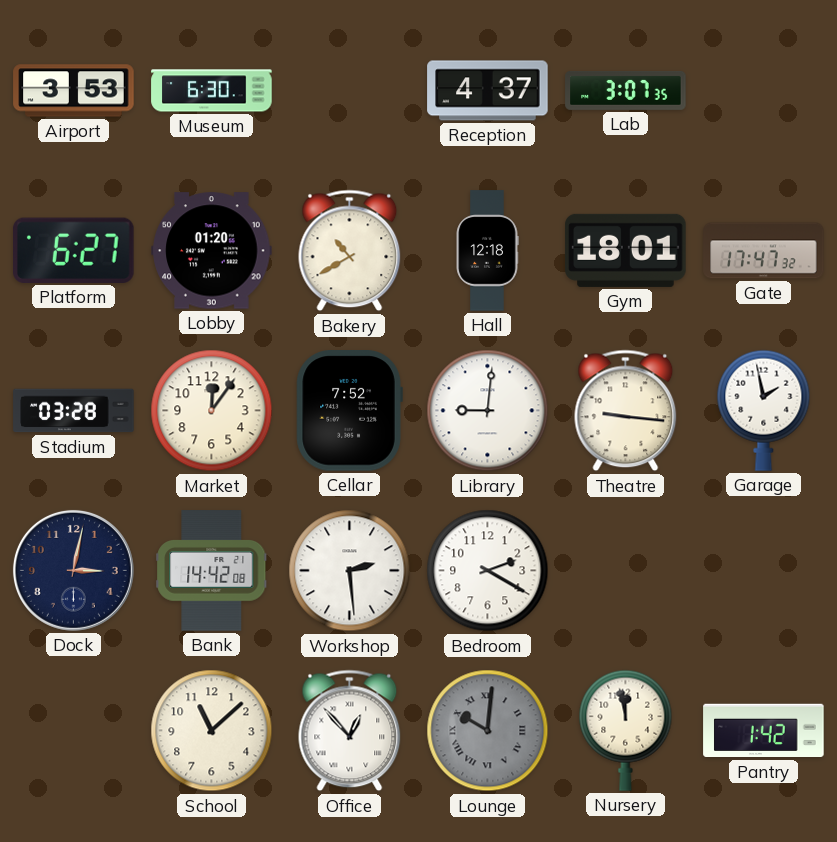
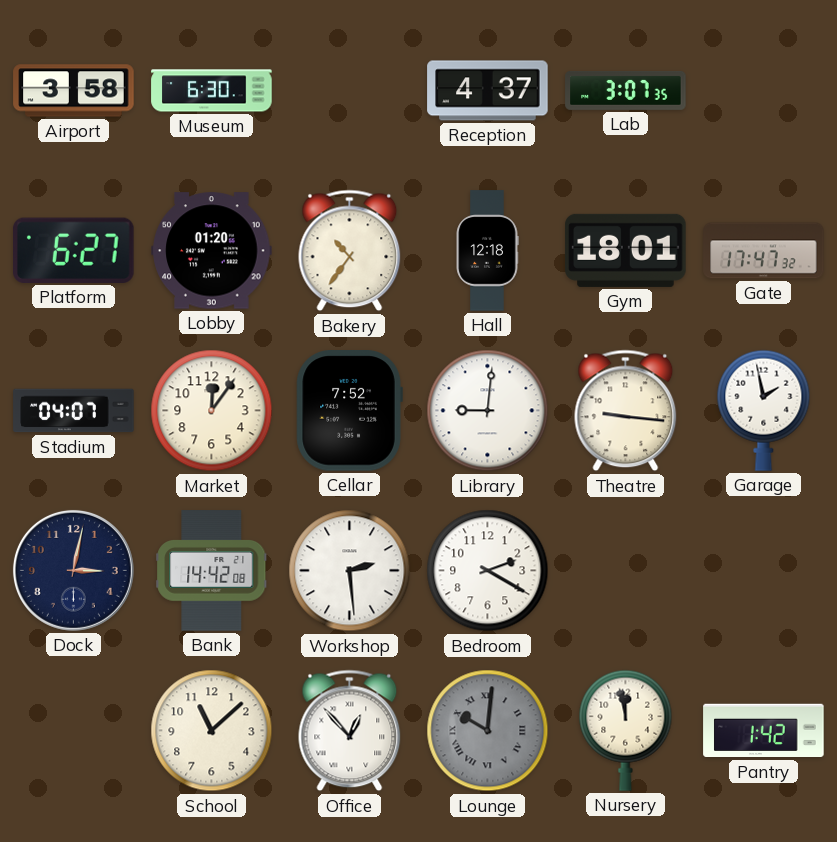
Airport: 3:53 -> 3:58
Bakery: 10:40 -> 10:36
Stadium: 03:28 -> 04:07
